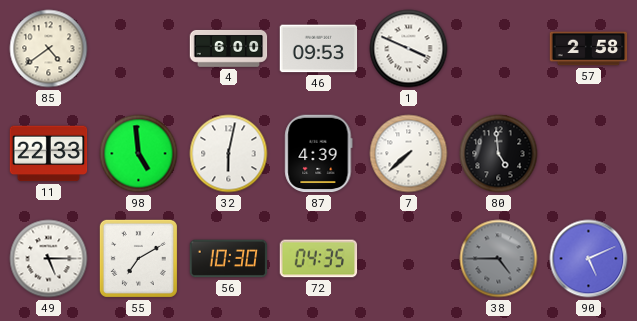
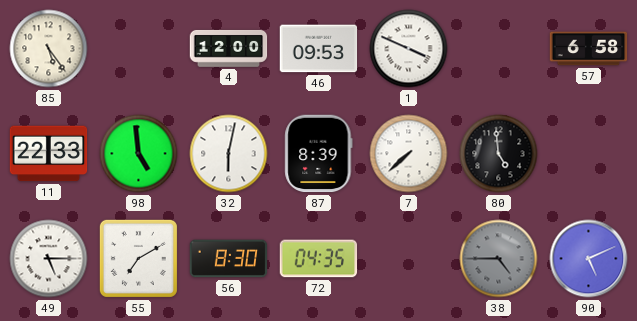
85: 4:39 -> 5:24
4: 6:00 -> 12:00
57: 2:58 -> 6:58
87: 4:39 -> 8:39
56: 10:30 -> 8:30
